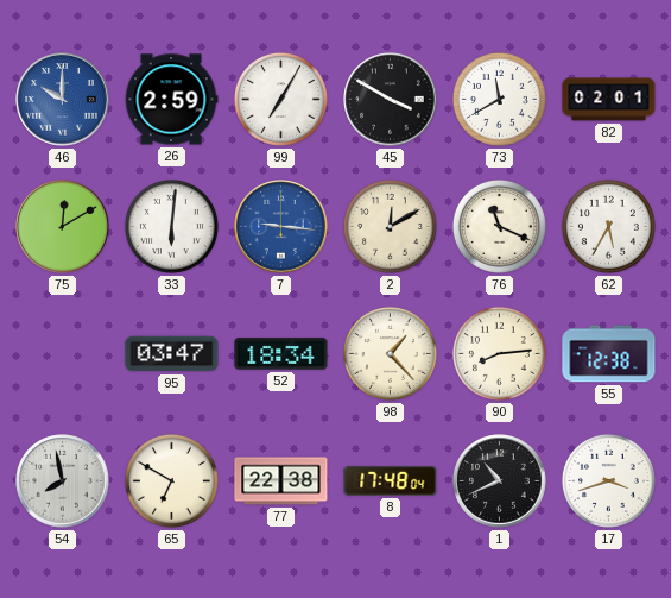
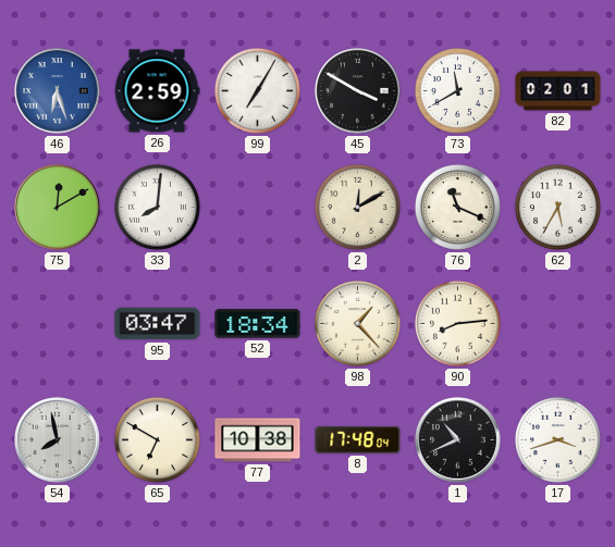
46: 10:00 -> 6:27
33: 6:01 -> 8:01
7: 9:16 -> none
55: 12:38 -> none
77: 22:38 -> 10:38
